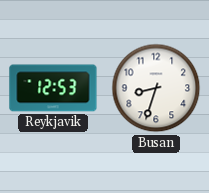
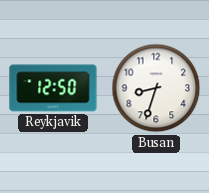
Reykjavik: 12:53 -> 12:50
